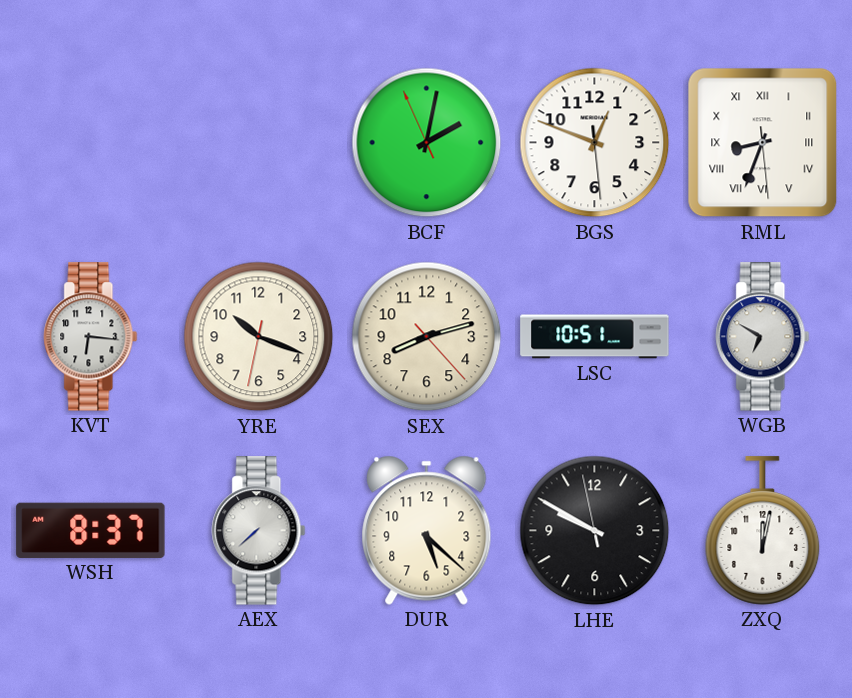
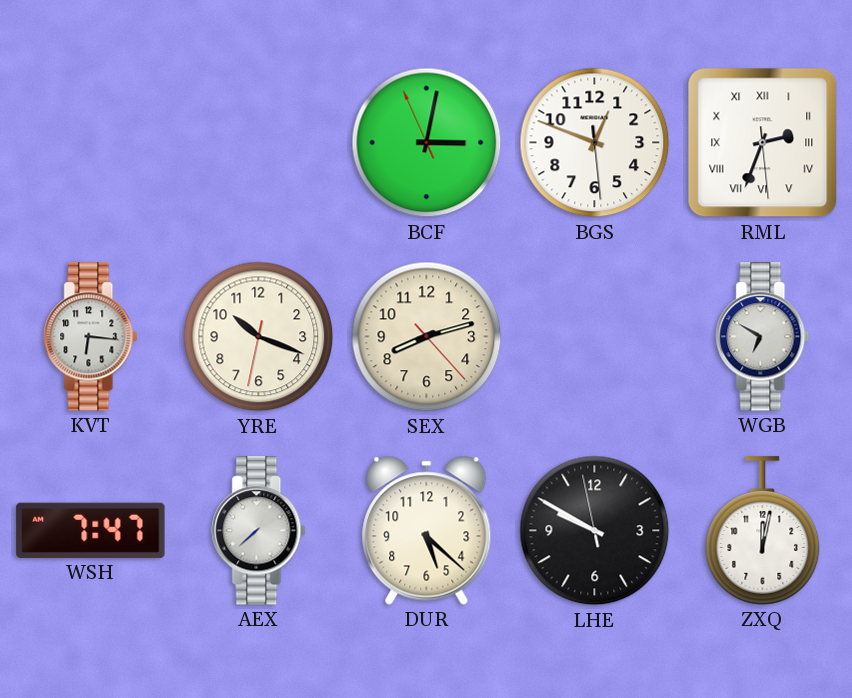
BCF: 2:01 -> 3:01
RML: 8:33 -> 2:33
LSC: 10:51 -> none
WSH: 8:37 -> 7:47
